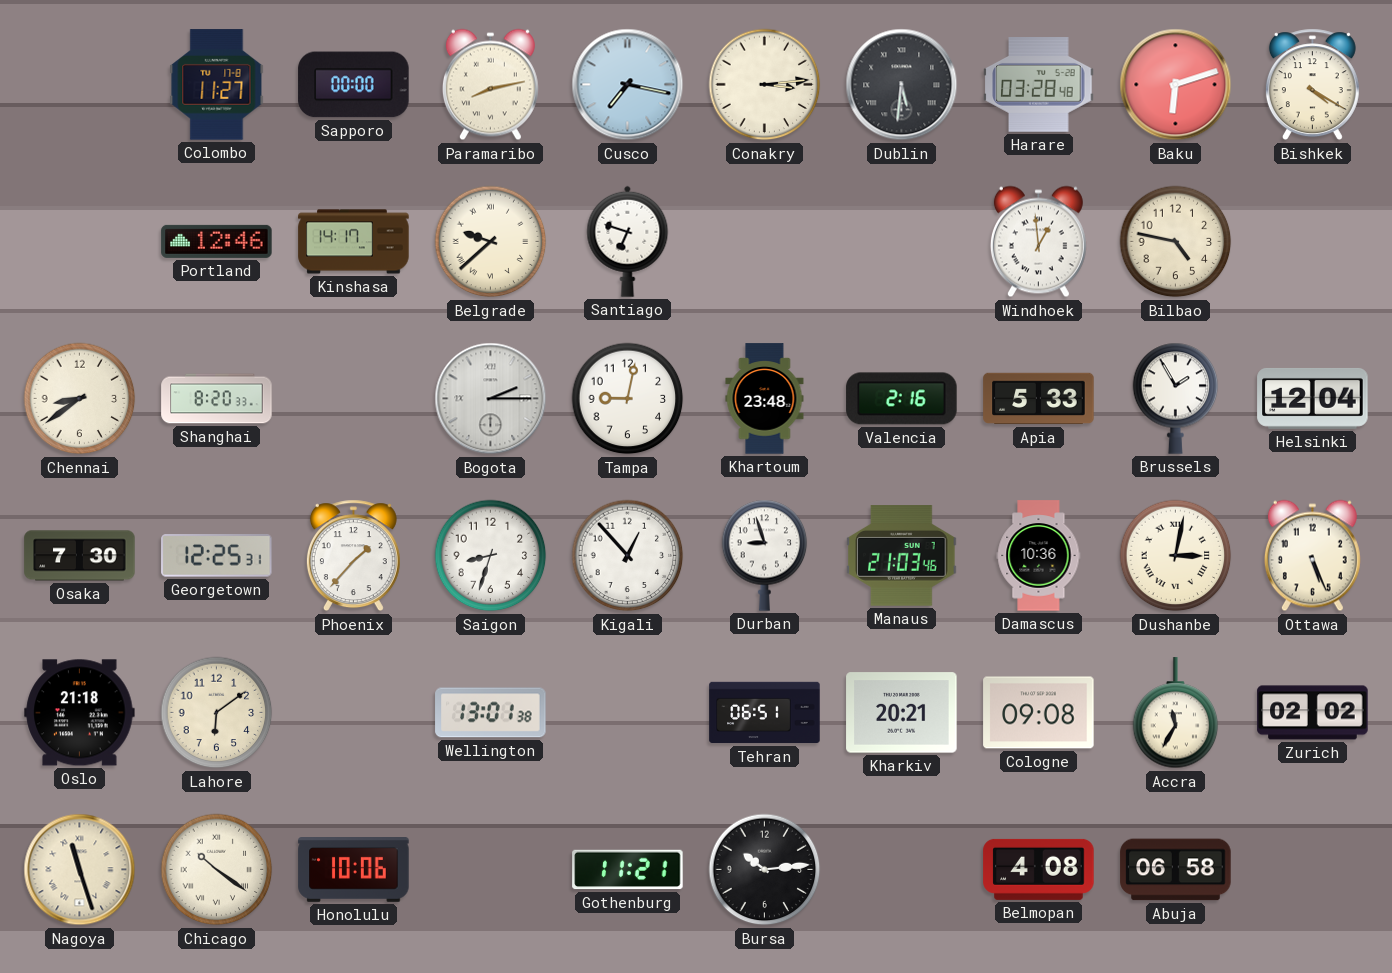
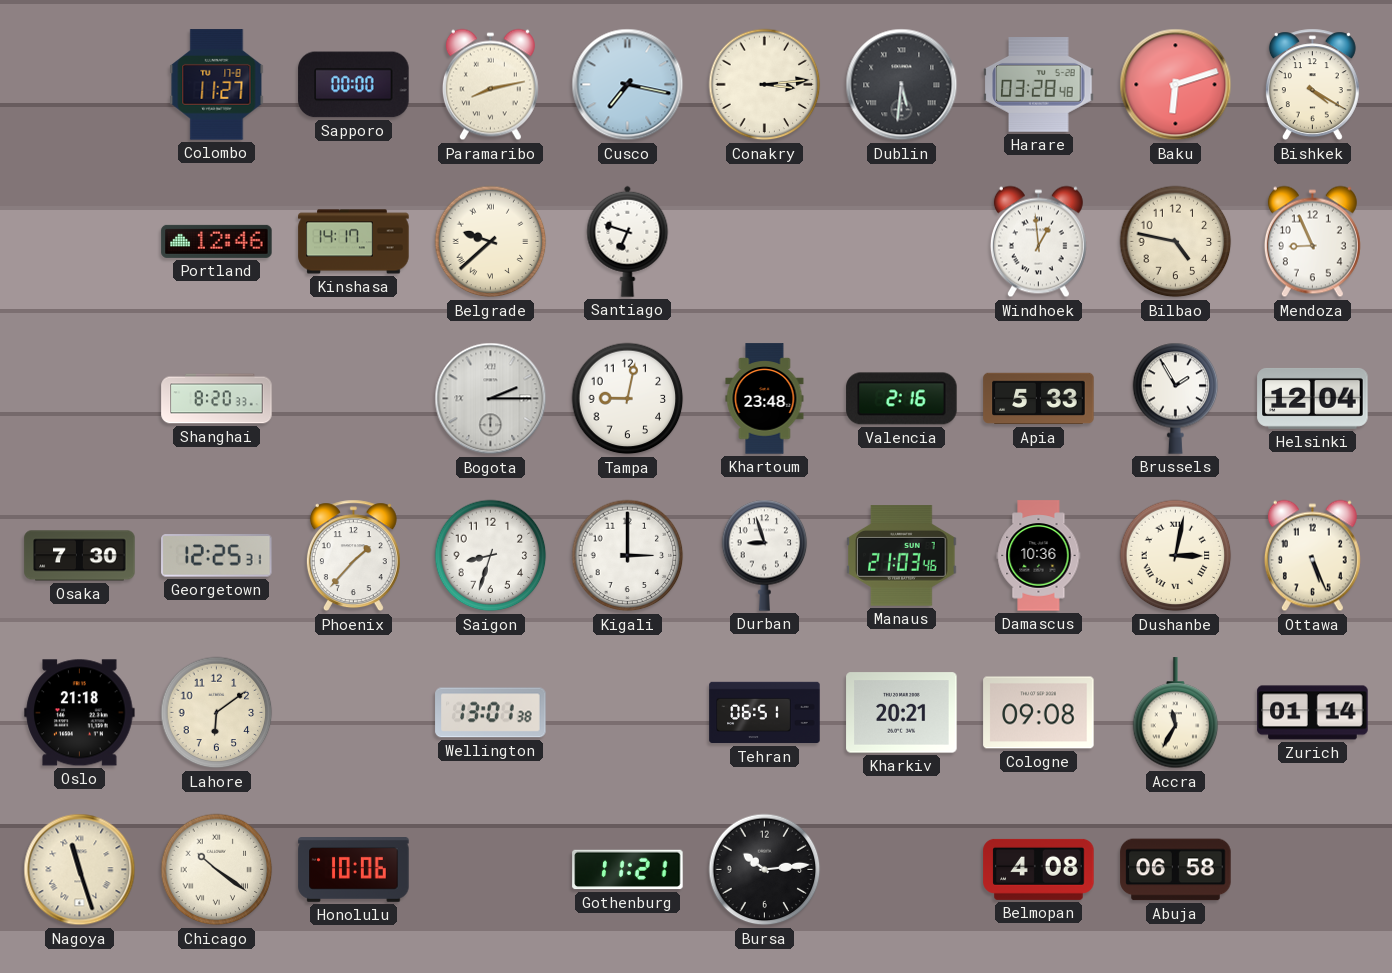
Mendoza: none -> 8:56
Chennai: 8:39 -> none
Kigali: 12:53 -> 3:00
Zurich: 02:02 -> 01:14
